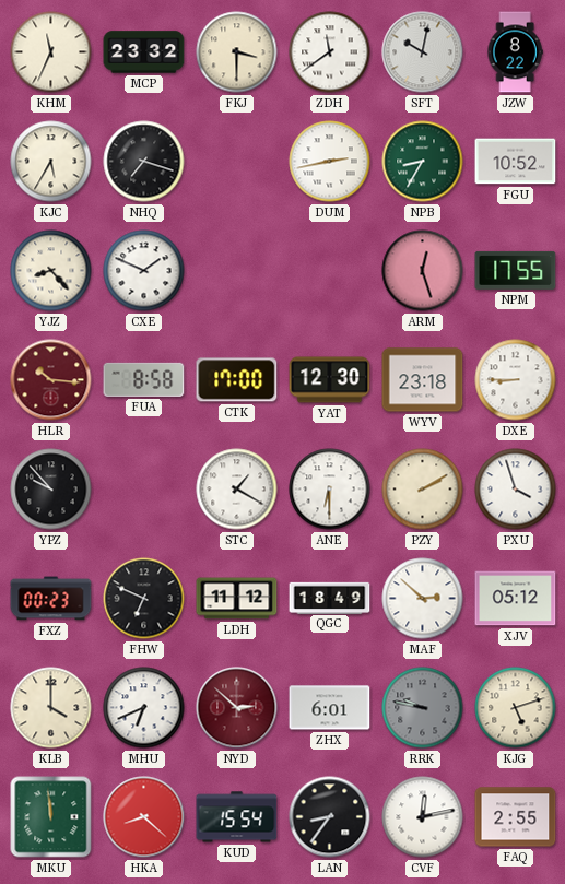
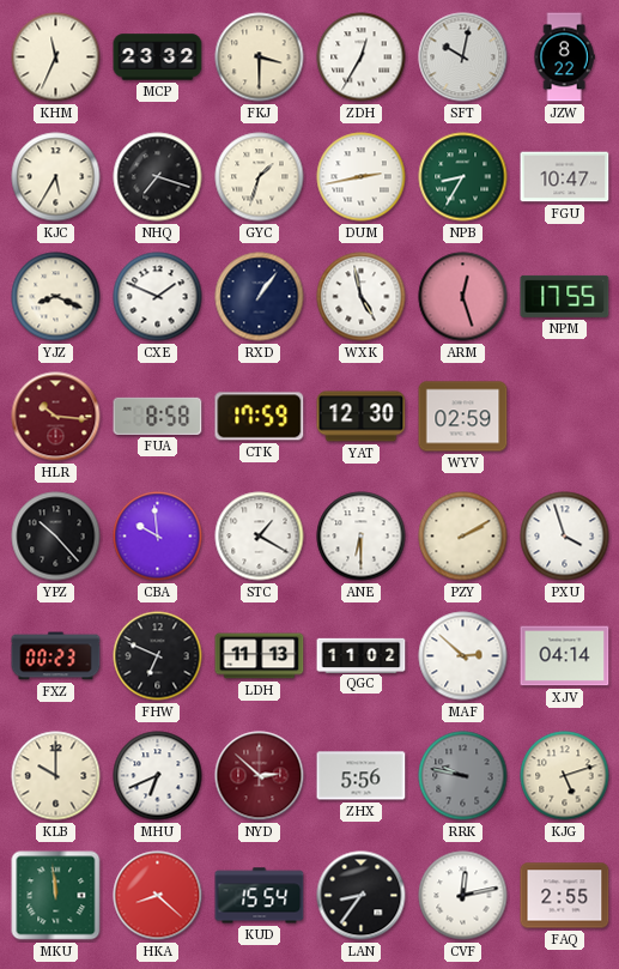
ZDH: 11:39 -> 12:35
GYC: none -> 1:33
FGU: 10:52 -> 10:47
YJZ: 8:23 -> 8:19
RXD: none -> 1:06
WXK: none -> 4:58
CTK: 17:00 -> 17:59
WYV: 23:18 -> 02:59
DXE: 8:45 -> none
YPZ: 9:53 -> 10:23
CBA: none -> 9:59
LDH: 11:12 -> 11:13
QGC: 18:49 -> 11:02
XJV: 05:12 -> 04:14
KLB: 4:00 -> 10:00
ZHX: 6:01 -> 5:56
